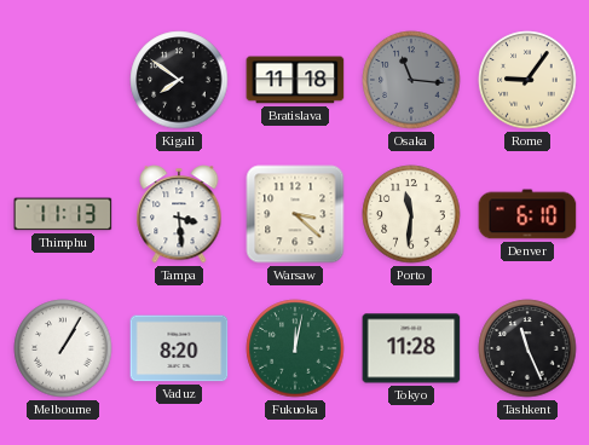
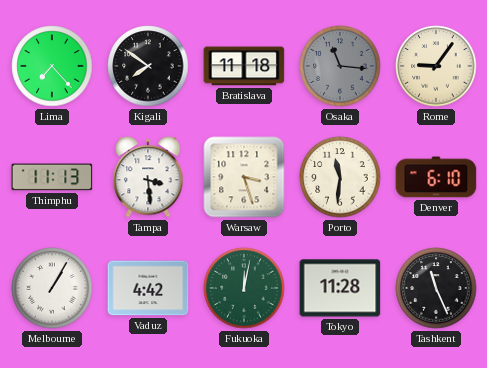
Lima: none -> 7:23
Warsaw: 3:22 -> 3:27
Vaduz: 8:20 -> 4:42
